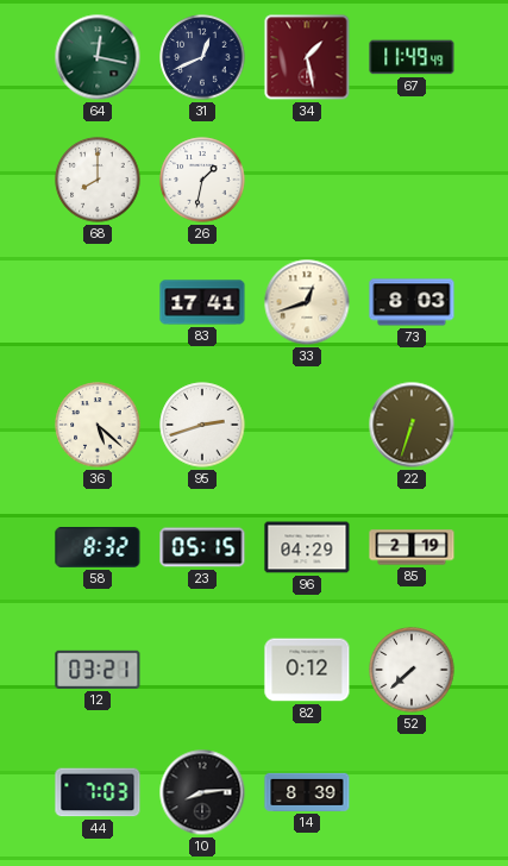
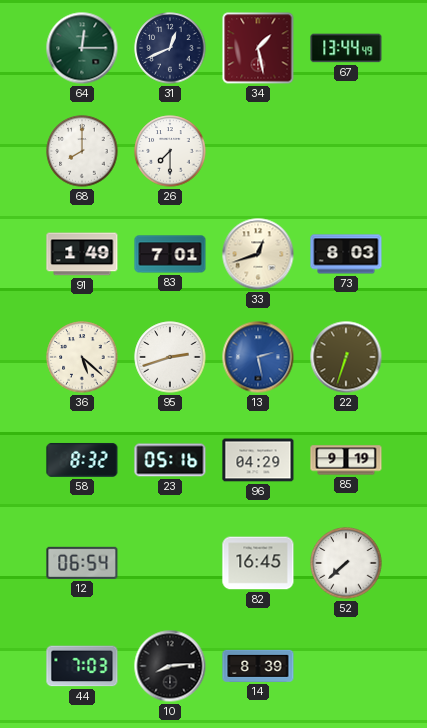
64: 12:17 -> 12:15
67: 11:49 -> 13:44
26: 1:32 -> 7:30
91: none -> 1:49
83: 17:41 -> 7:01
13: none -> 2:28
23: 05:15 -> 05:16
85: 2:19 -> 9:19
12: 03:21 -> 06:54
82: 0:12 -> 16:45
